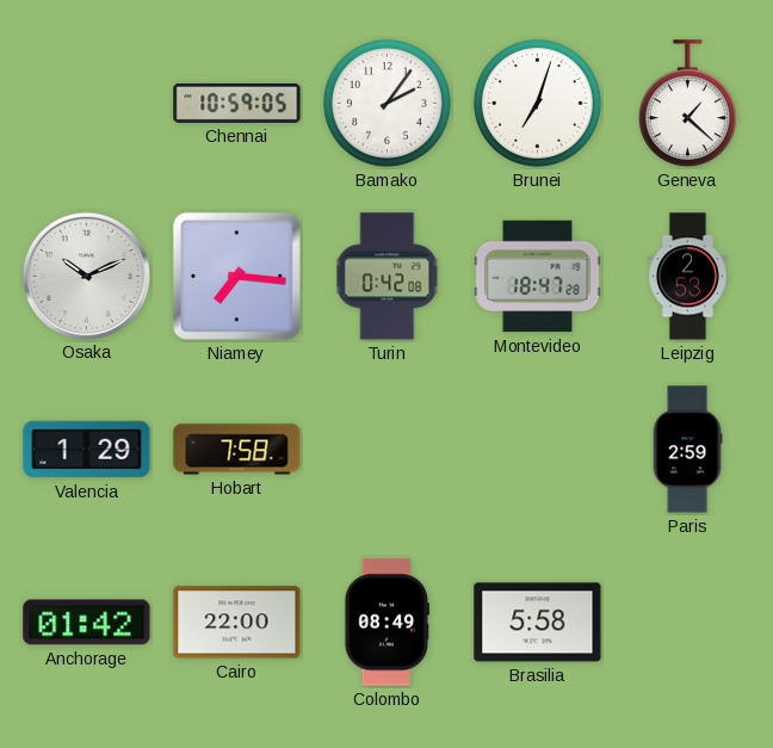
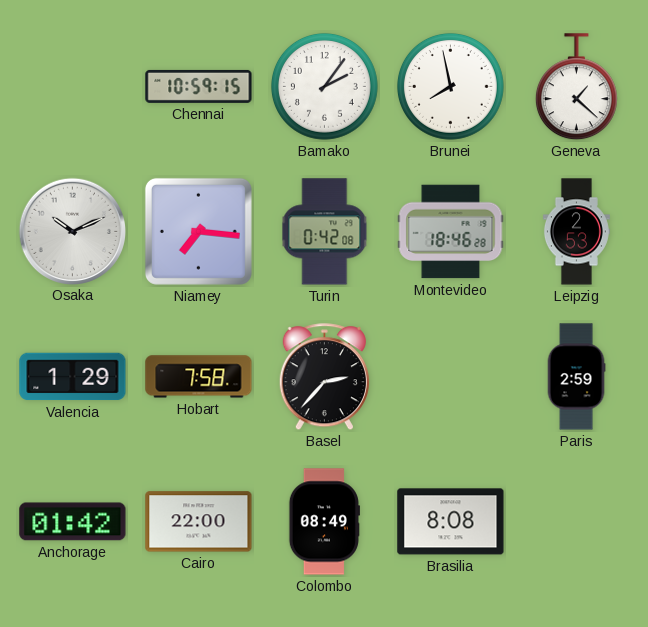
Chennai: 10:59:05 -> 10:59:15
Brunei: 7:03 -> 7:58
Montevideo: 18:47 -> 18:46
Basel: none -> 2:37
Brasilia: 5:58 -> 8:08
